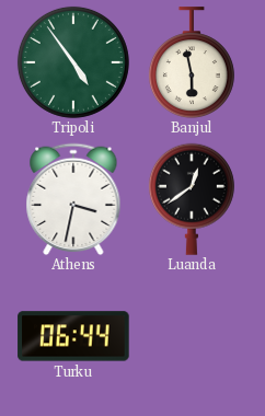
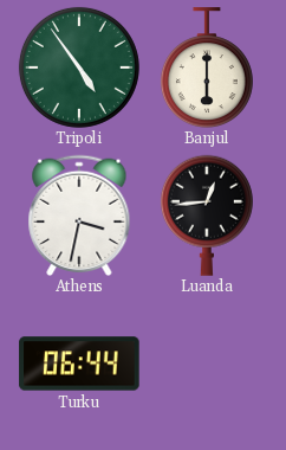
Banjul: 5:58 -> 6:00
Luanda: 12:39 -> 12:44
